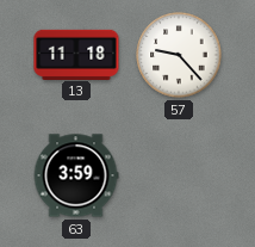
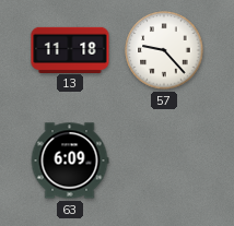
63: 3:59 -> 6:09
